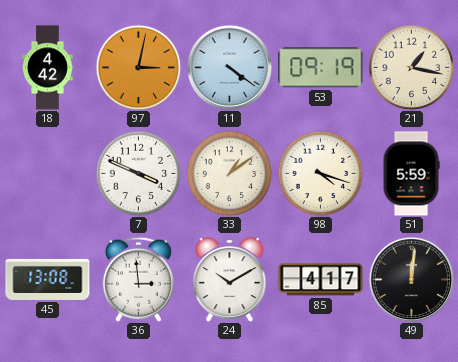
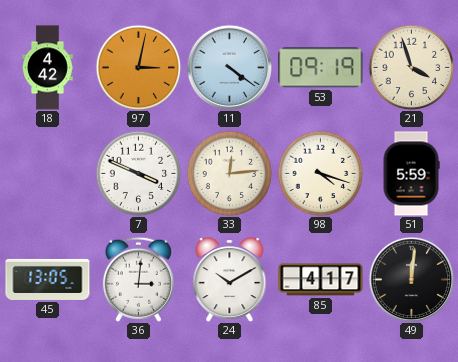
21: 1:17 -> 3:57
33: 1:09 -> 12:14
45: 13:08 -> 13:05
36: 2:59 -> 3:01
